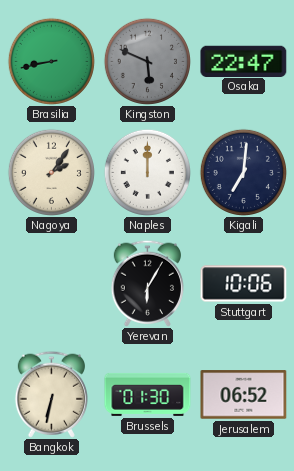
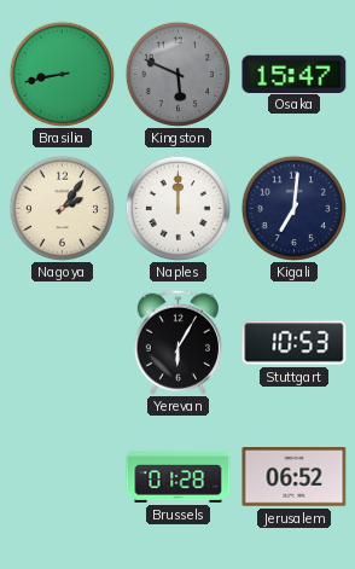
Osaka: 22:47 -> 15:47
Stuttgart: 10:06 -> 10:53
Bangkok: 6:32 -> none
Brussels: 01:30 -> 01:28
